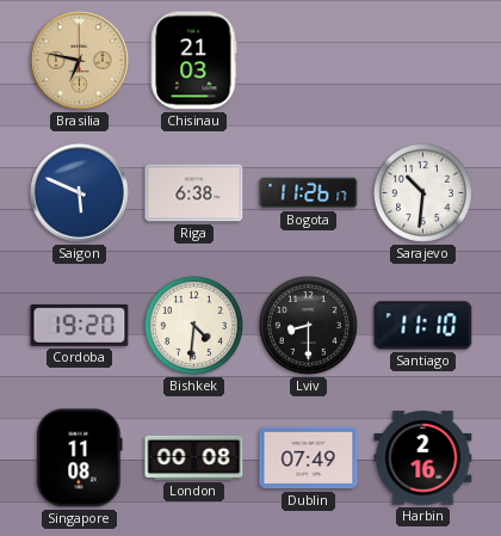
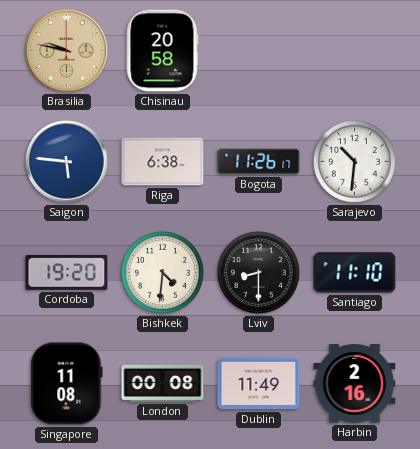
Brasilia: 6:47 -> 9:47
Chisinau: 21:03 -> 20:58
Saigon: 5:49 -> 5:46
Dublin: 07:49 -> 11:49
